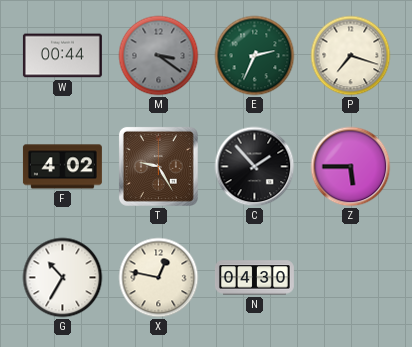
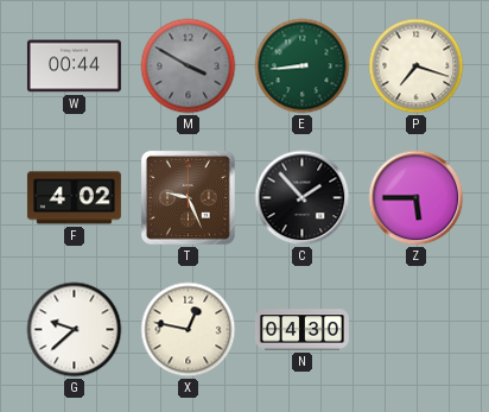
M: 3:21 -> 3:50
E: 2:34 -> 8:44
T: 9:25 -> 9:26
G: 10:35 -> 9:38
